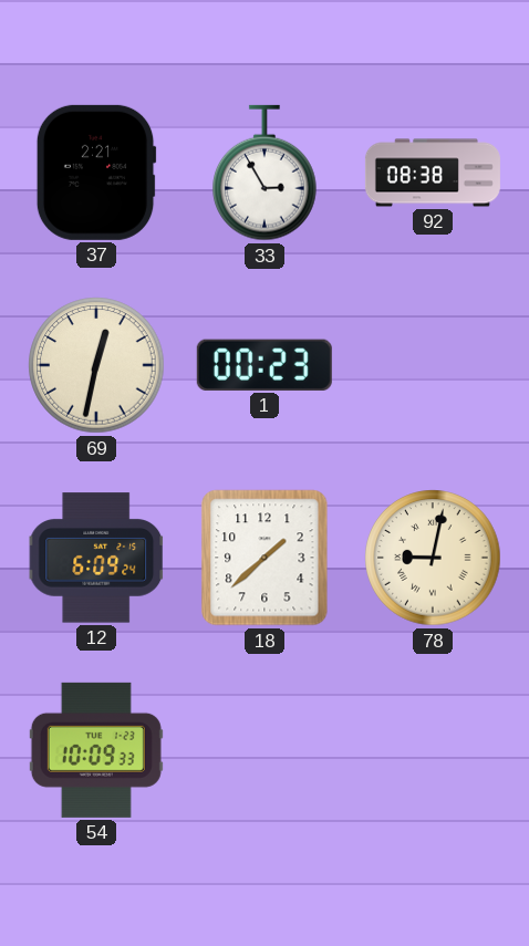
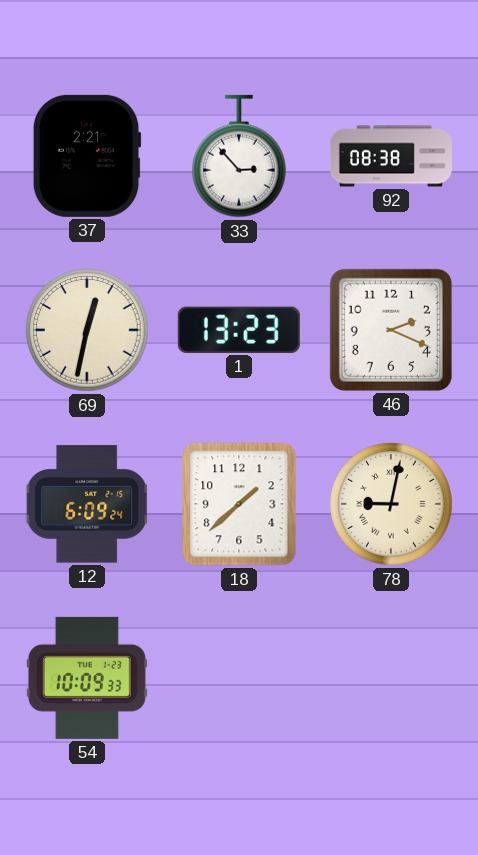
33: 2:55 -> 2:53
1: 00:23 -> 13:23
46: none -> 2:19
